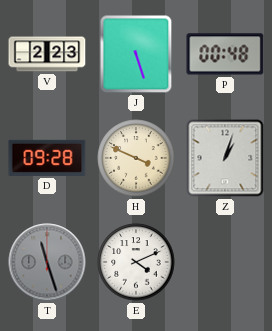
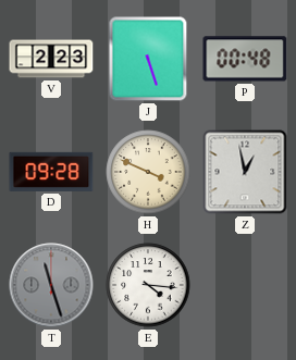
Z: 1:03 -> 12:58
E: 4:11 -> 4:16
